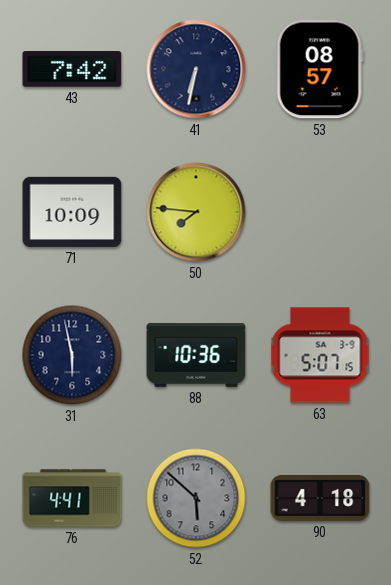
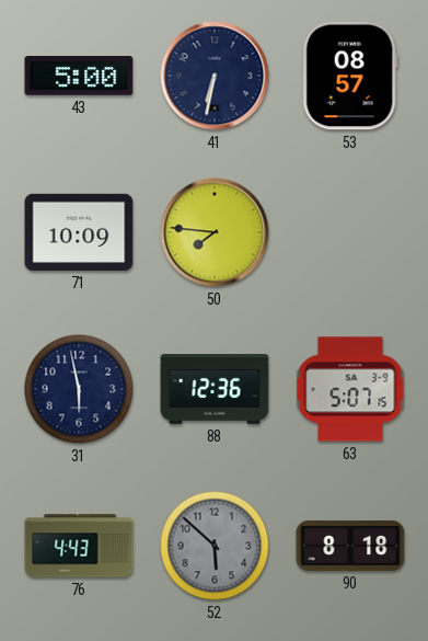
43: 7:42 -> 5:00
88: 10:36 -> 12:36
76: 4:41 -> 4:43
90: 4:18 -> 8:18
